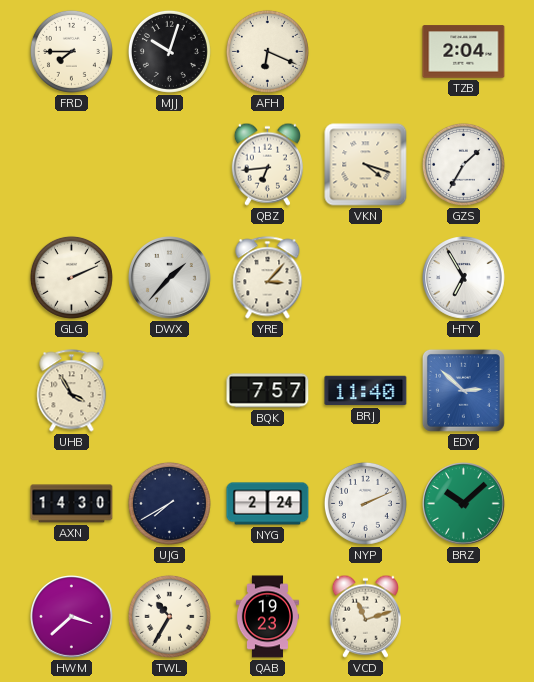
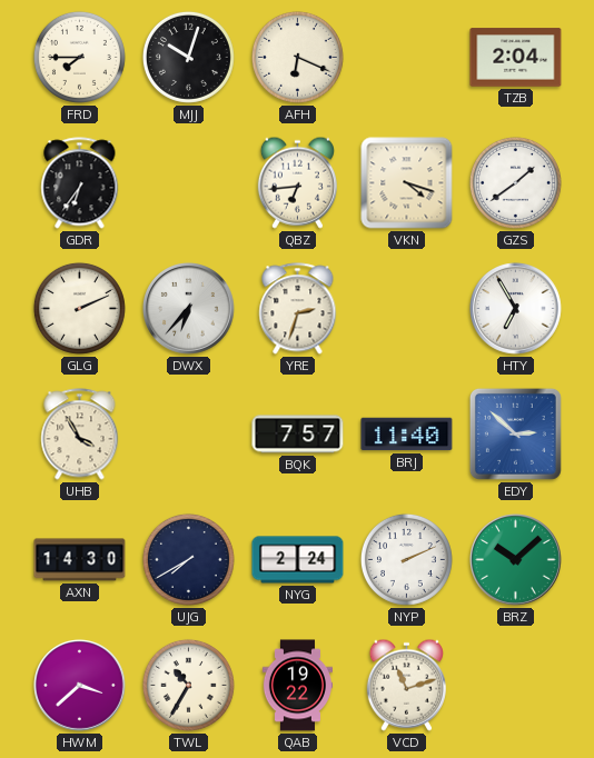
GDR: none -> 6:36
GZS: 1:35 -> 1:39
DWX: 1:37 -> 6:37
YRE: 3:07 -> 2:33
QAB: 19:23 -> 19:22
